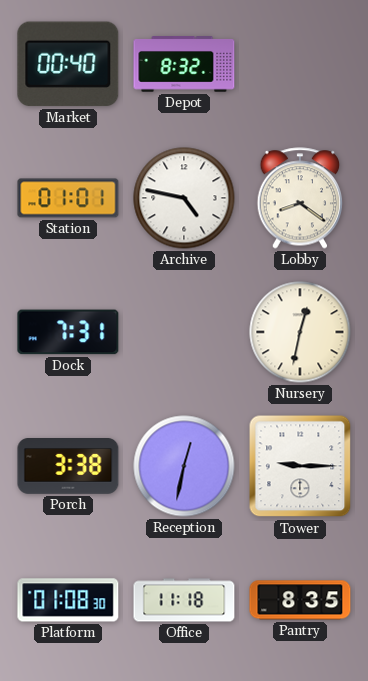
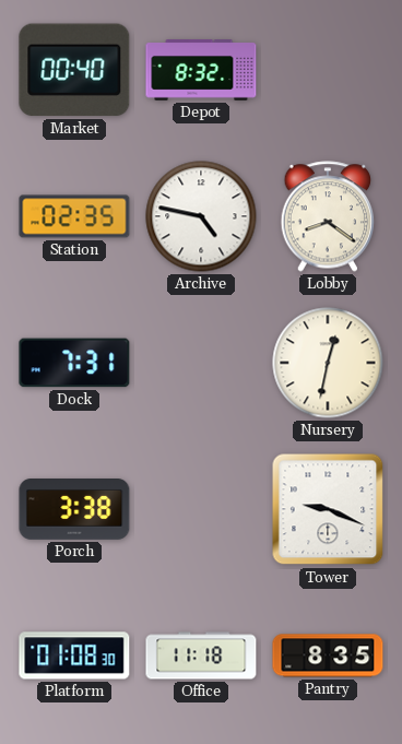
Station: 01:01 -> 02:35
Reception: 12:32 -> none
Tower: 9:15 -> 9:19
